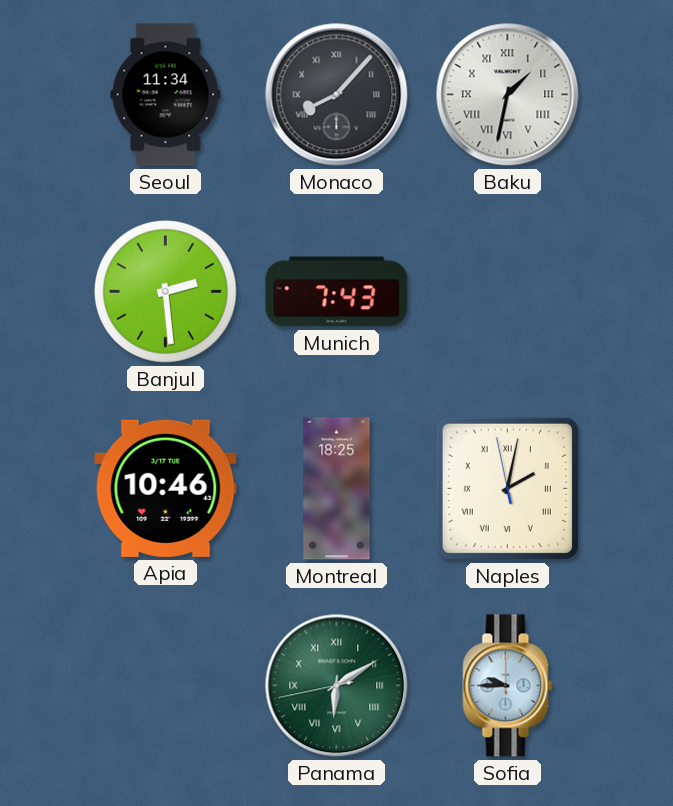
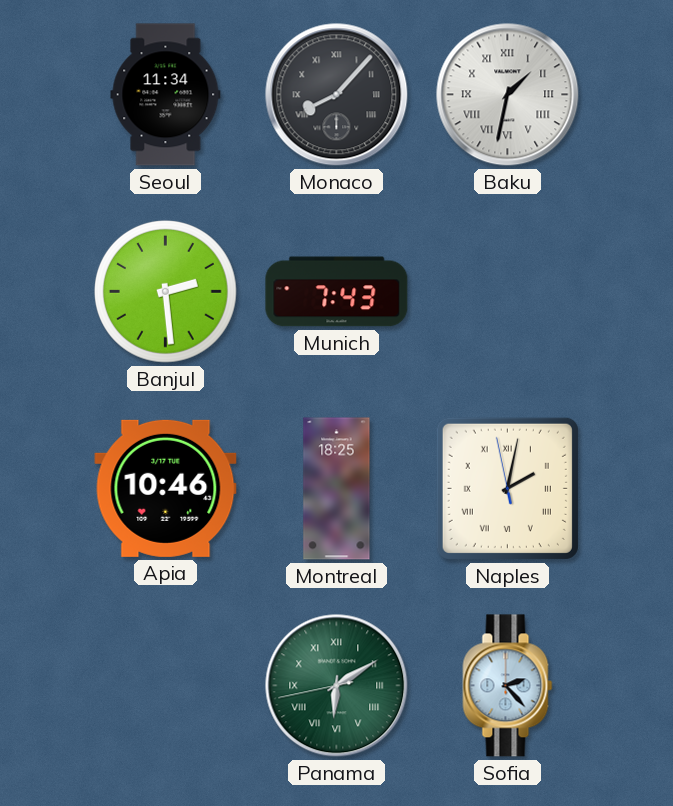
Sofia: 9:45 -> 2:23
